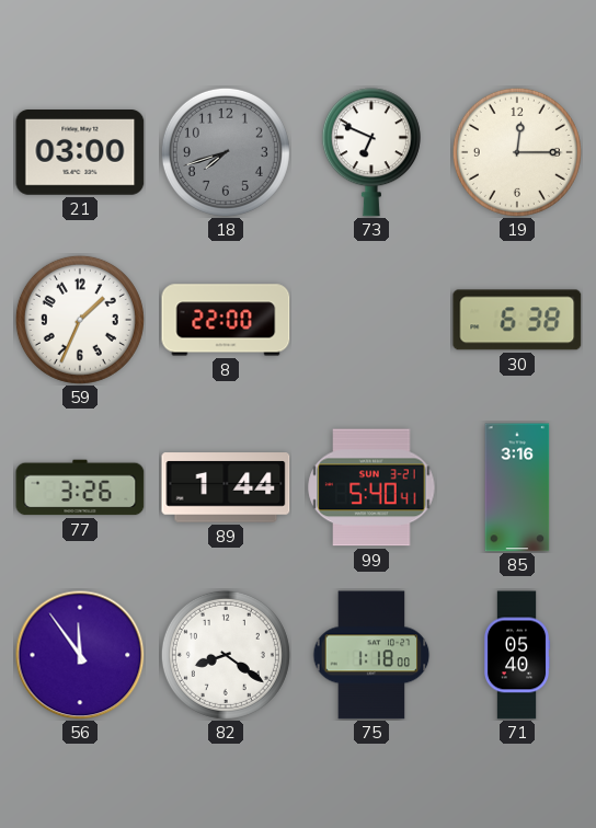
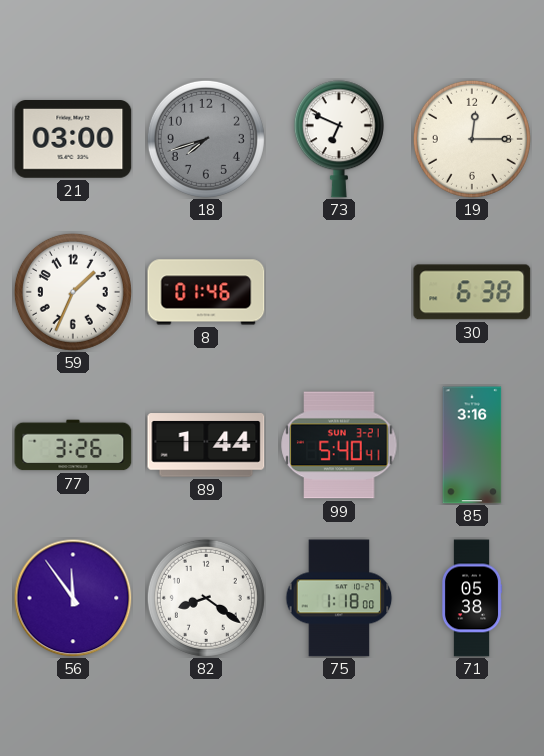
8: 22:00 -> 01:46
71: 05:40 -> 05:38
